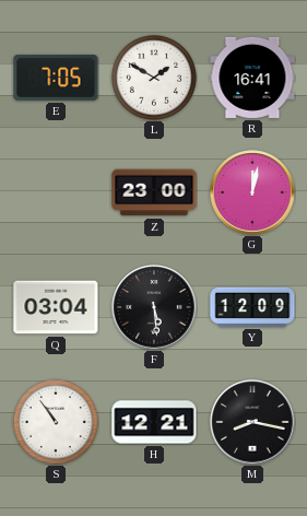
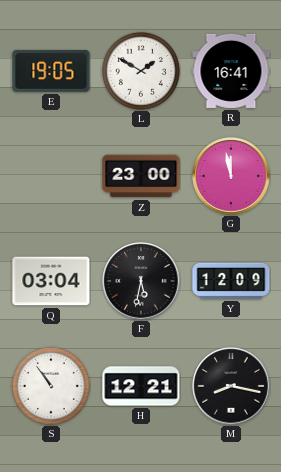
E: 7:05 -> 19:05
G: 12:02 -> 11:58
F: 5:29 -> 5:32
